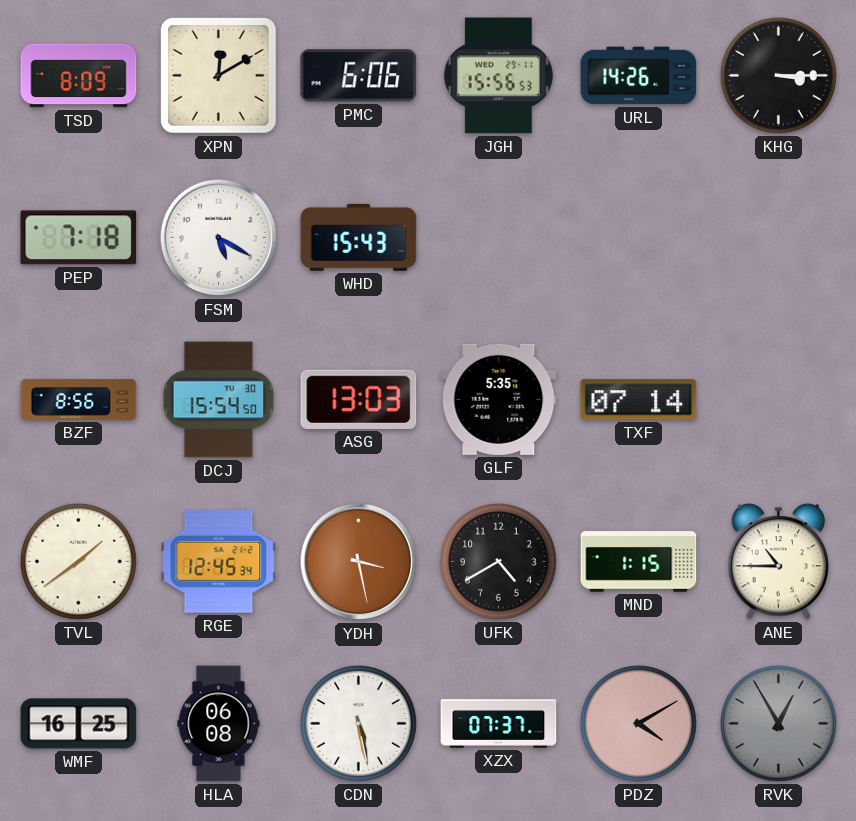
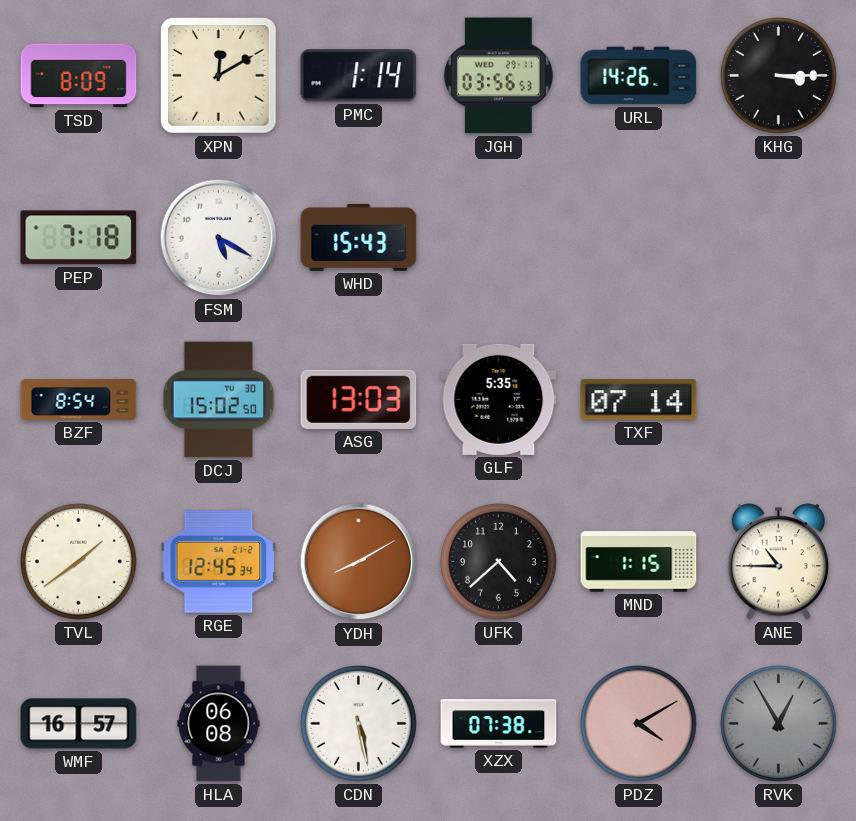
PMC: 6:06 -> 1:14
JGH: 15:56 -> 03:56
BZF: 8:56 -> 8:54
DCJ: 15:54 -> 15:02
YDH: 3:28 -> 8:10
UFK: 4:40 -> 4:38
WMF: 16:25 -> 16:57
XZX: 07:37 -> 07:38
